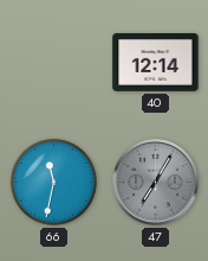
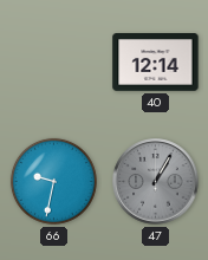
66: 11:32 -> 9:32
47: 7:05 -> 1:05
